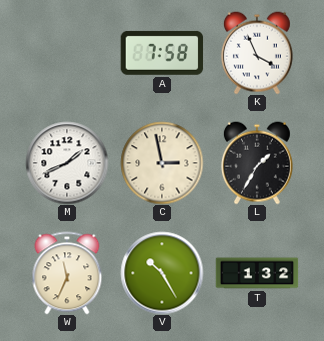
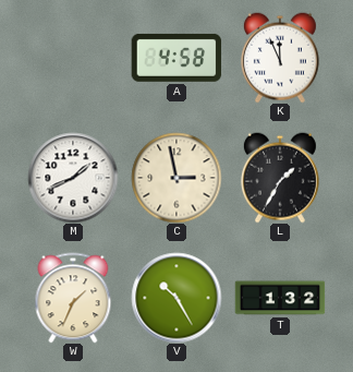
A: 7:58 -> 4:58
K: 3:56 -> 11:56
W: 11:34 -> 1:34
